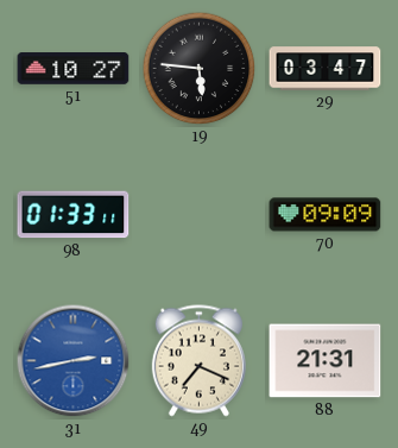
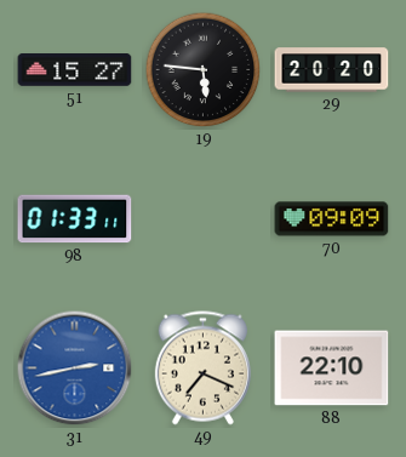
51: 10:27 -> 15:27
29: 03:47 -> 20:20
88: 21:31 -> 22:10
